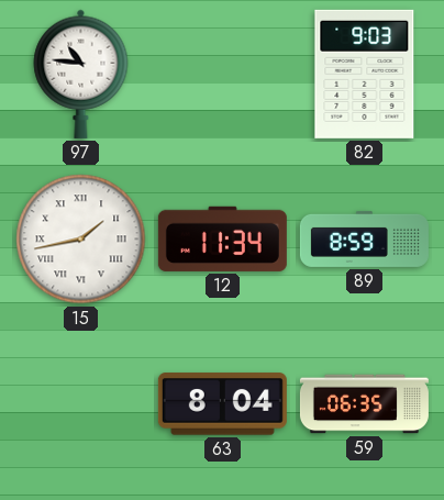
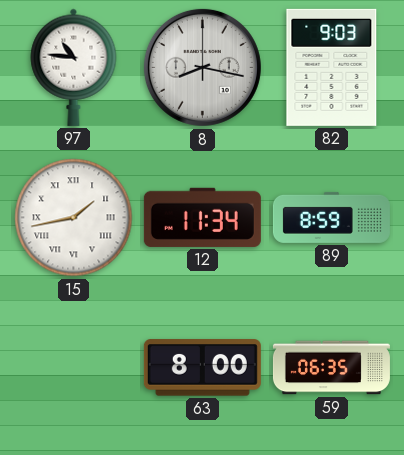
8: none -> 8:17
63: 8:04 -> 8:00
